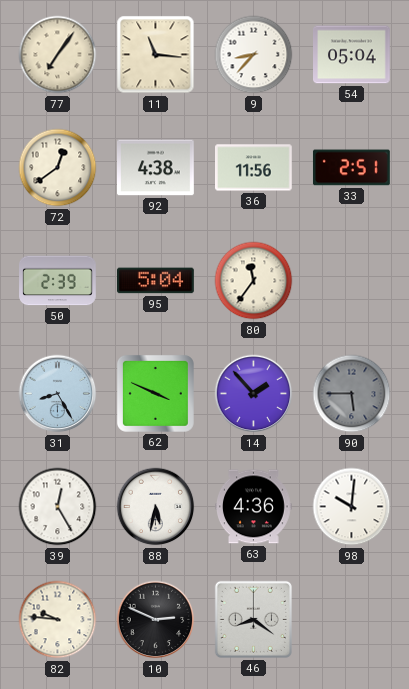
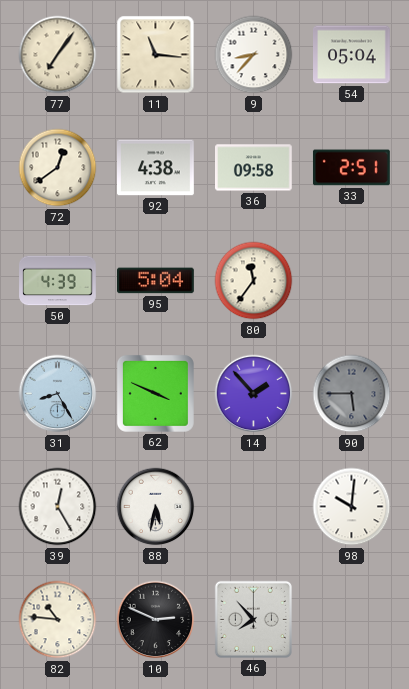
36: 11:56 -> 09:58
50: 2:39 -> 4:39
63: 4:36 -> none
82: 9:46 -> 10:46
46: 8:21 -> 7:53
